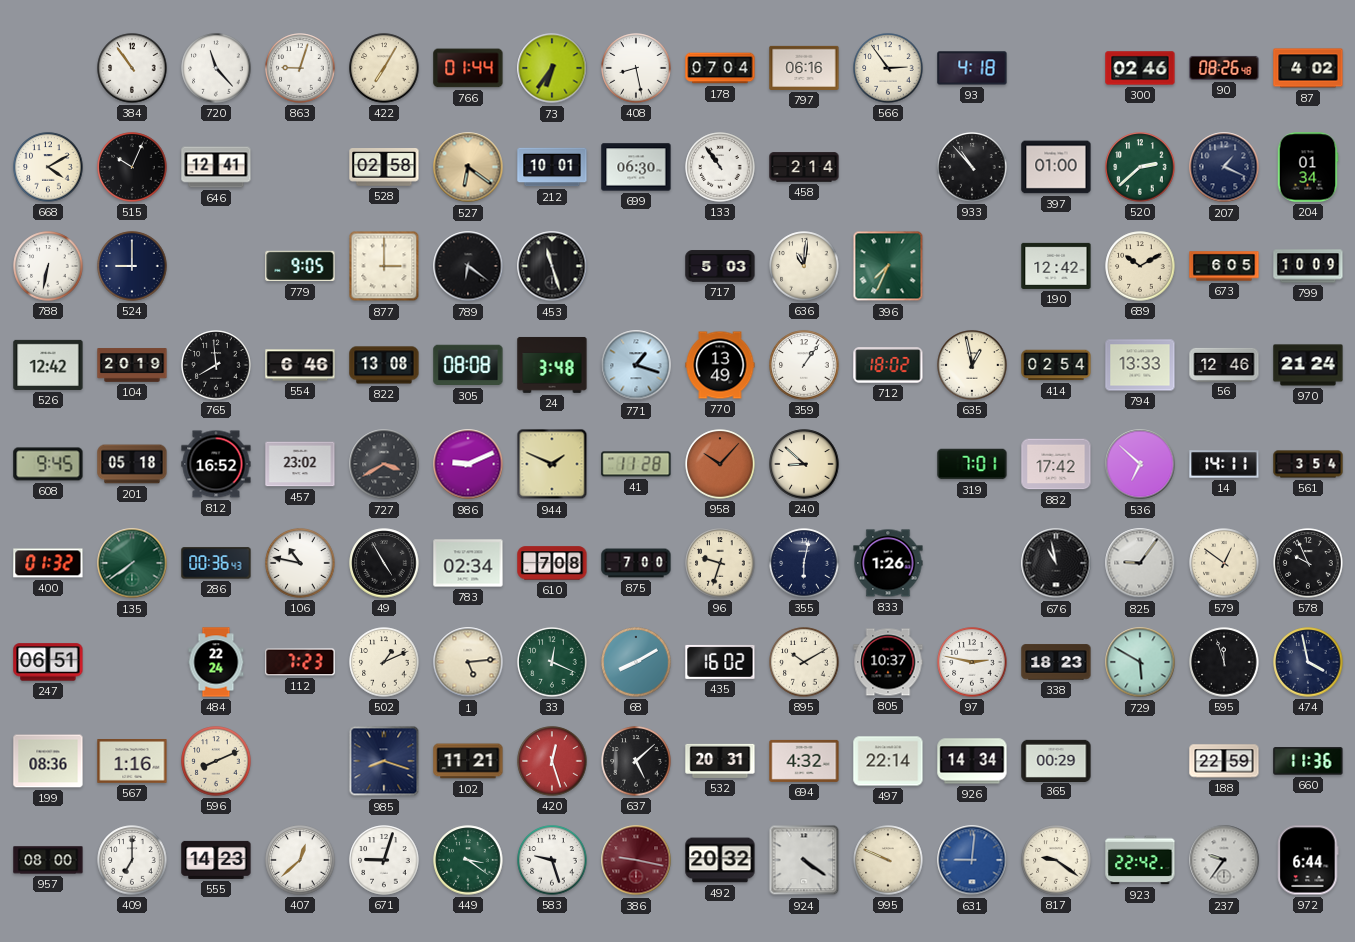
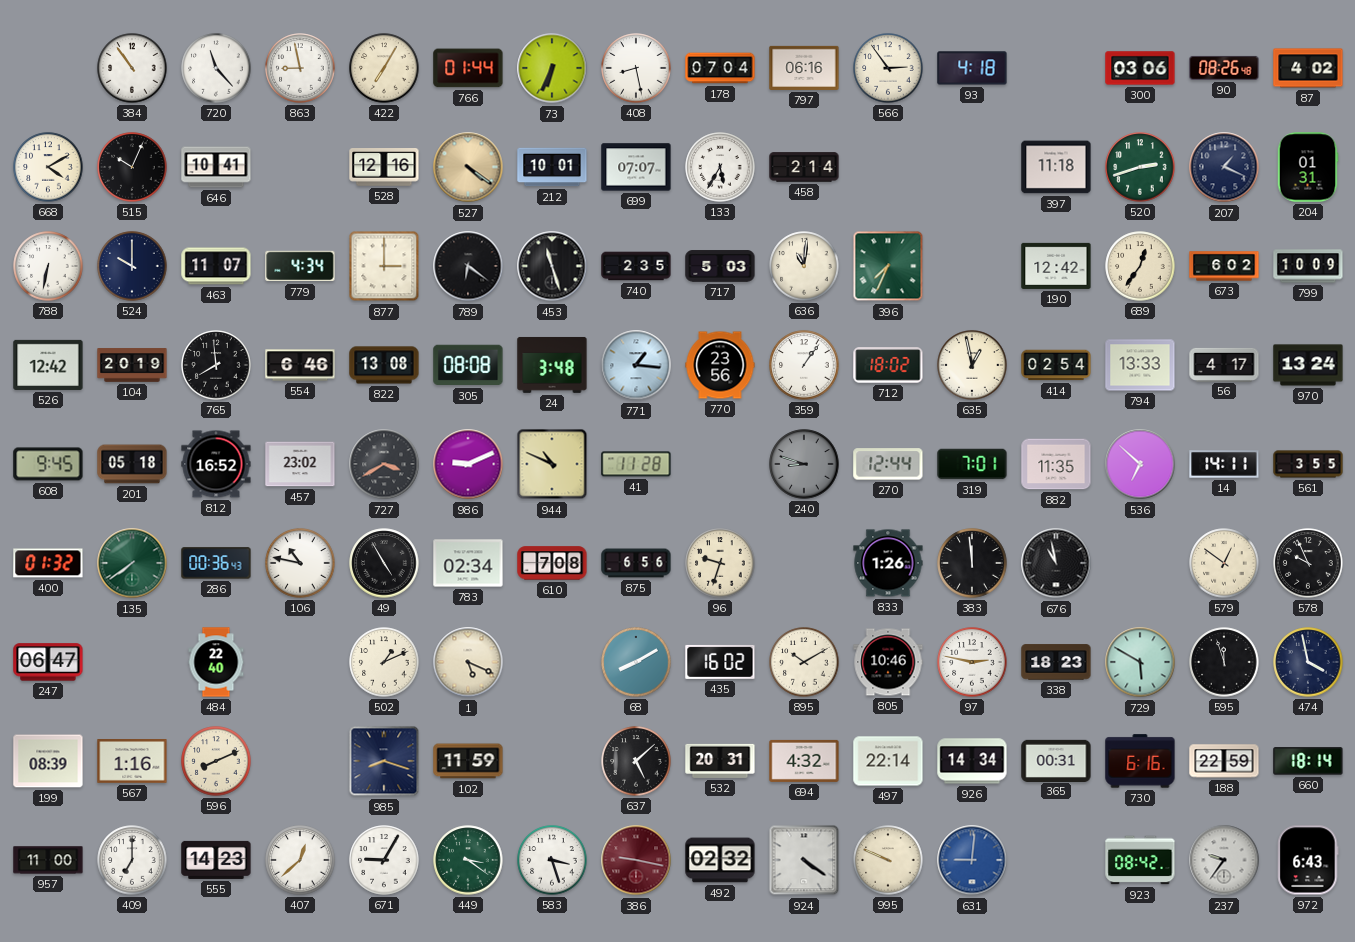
863: 9:03 -> 8:58
73: 6:36 -> 6:34
300: 02:46 -> 03:06
646: 12:41 -> 10:41
528: 02:58 -> 12:16
527: 6:21 -> 4:21
699: 06:30 -> 07:07
133: 10:54 -> 5:35
933: 10:53 -> none
397: 01:00 -> 11:18
520: 2:38 -> 2:42
204: 01:34 -> 01:31
524: 9:00 -> 10:00
463: none -> 11:07
779: 9:05 -> 4:34
740: none -> 2:35
689: 10:10 -> 12:36
673: 6:05 -> 6:02
771: 1:18 -> 1:16
770: 13:49 -> 23:56
56: 12:46 -> 4:17
970: 21:24 -> 13:24
944: 1:49 -> 10:49
958: 10:07 -> none
240: 8:52 -> 8:48
240 dial: cream -> grey
270: none -> 12:44
882: 17:42 -> 11:35
561: 3:54 -> 3:55
875: 7:00 -> 6:56
355: 6:02 -> none
383: none -> 11:59
825: 9:06 -> none
247: 06:51 -> 06:47
484: 22:24 -> 22:40
112: 7:23 -> none
1: 5:14 -> 5:19
33: 12:19 -> none
805: 10:37 -> 10:46
199: 08:36 -> 08:39
102: 11:21 -> 11:59
420: 12:27 -> none
365: 00:29 -> 00:31
730: none -> 6:16
660: 11:36 -> 18:14
957: 08:00 -> 11:00
671: 9:03 -> 9:05
583: 9:27 -> 3:27
492: 20:32 -> 02:32
817: 9:21 -> none
923: 22:42 -> 08:42
972: 6:44 -> 6:43
